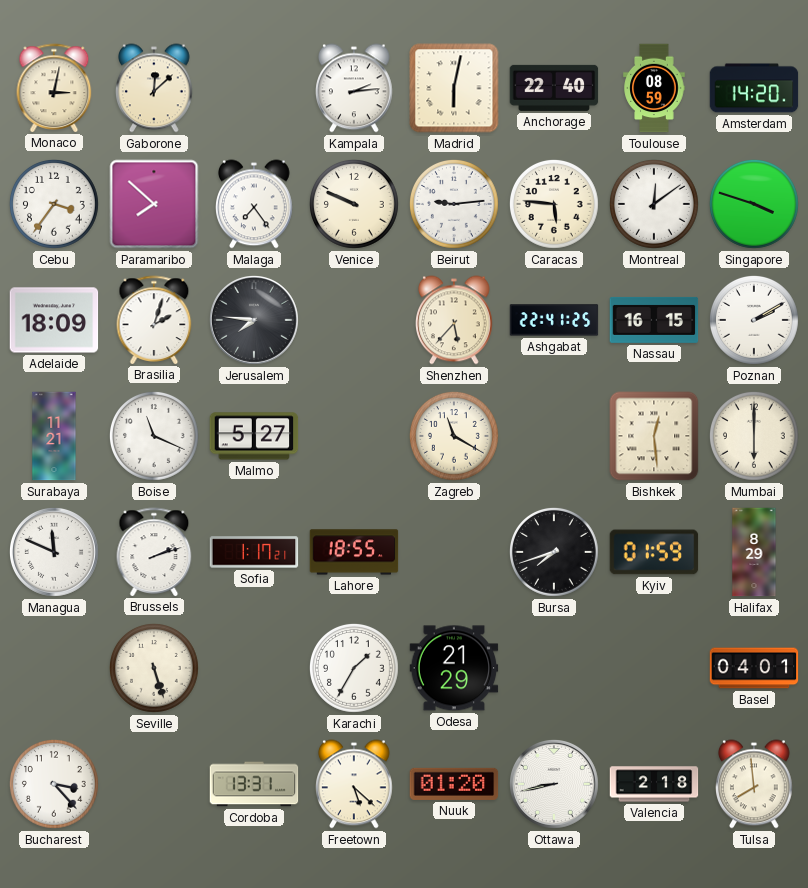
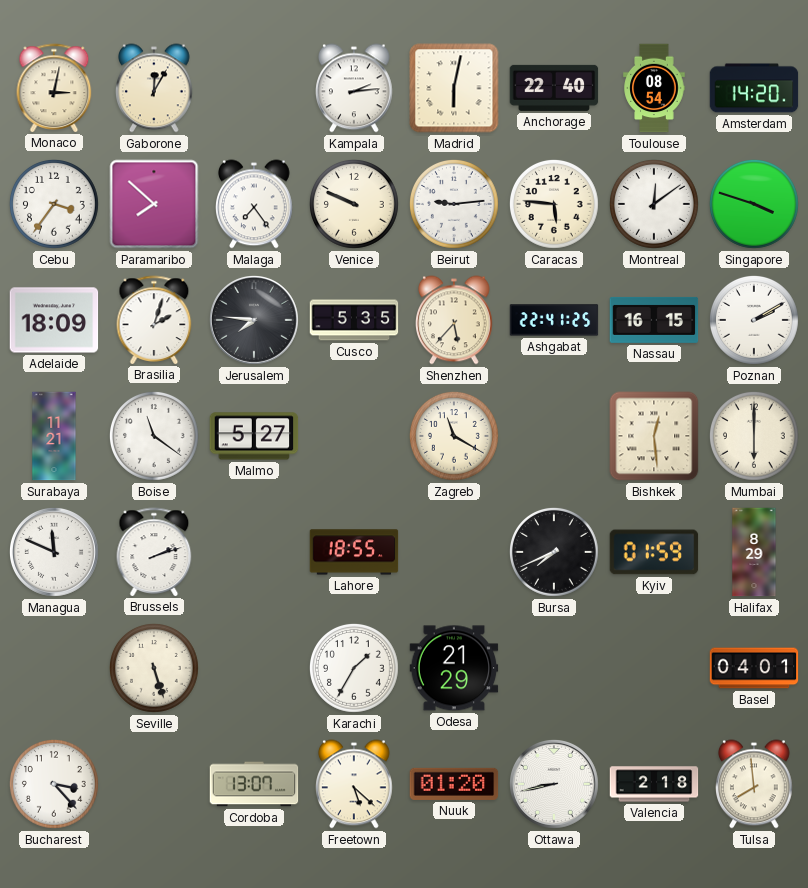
Gaborone: 12:08 -> 12:05
Toulouse: 08:59 -> 08:54
Cusco: none -> 5:35
Boise: 11:19 -> 11:21
Sofia: 1:17 -> none
Bursa: 7:42 -> 7:41
Cordoba: 13:31 -> 13:07
